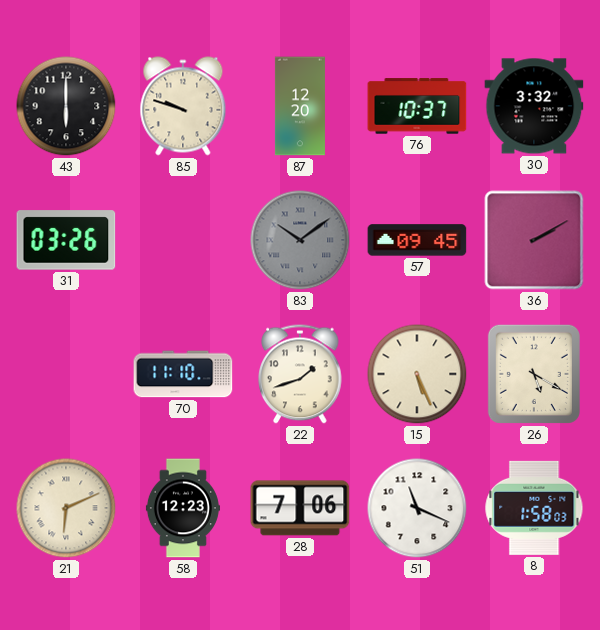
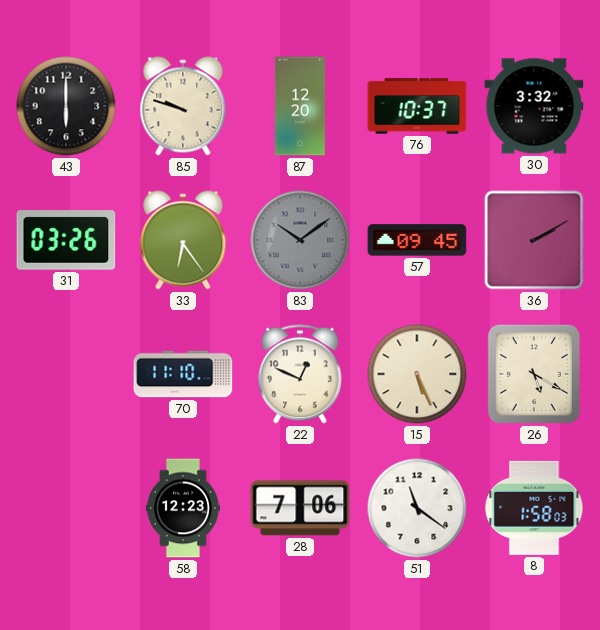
33: none -> 6:24
22: 1:42 -> 12:49
21: 6:11 -> none
51: 11:19 -> 11:21
